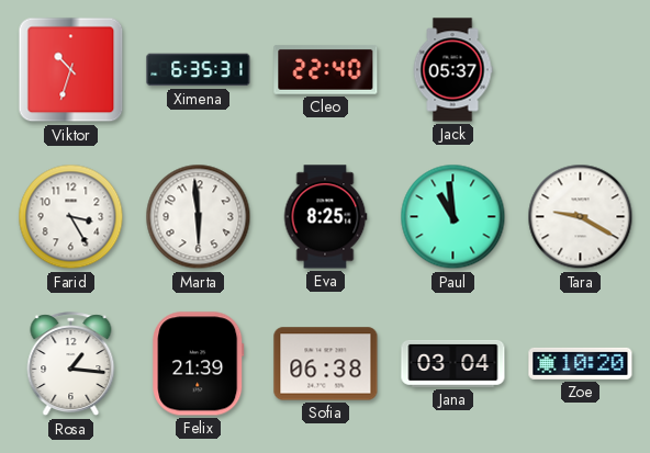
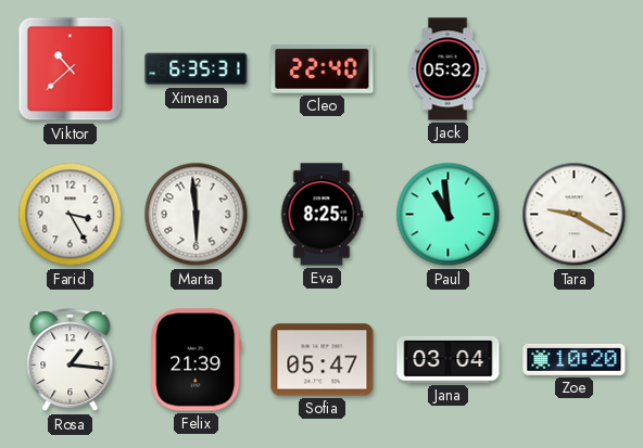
Viktor: 10:33 -> 10:38
Jack: 05:37 -> 05:32
Sofia: 06:38 -> 05:47
